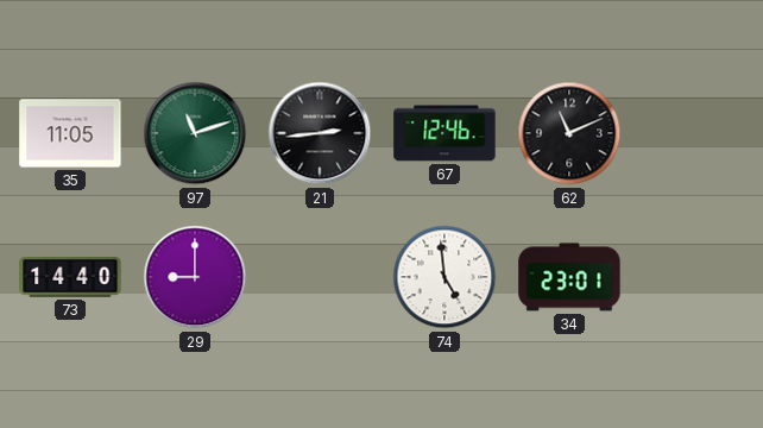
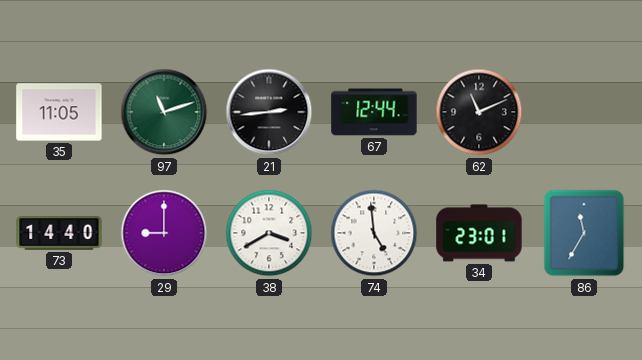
67: 12:46 -> 12:44
38: none -> 3:40
86: none -> 11:35
